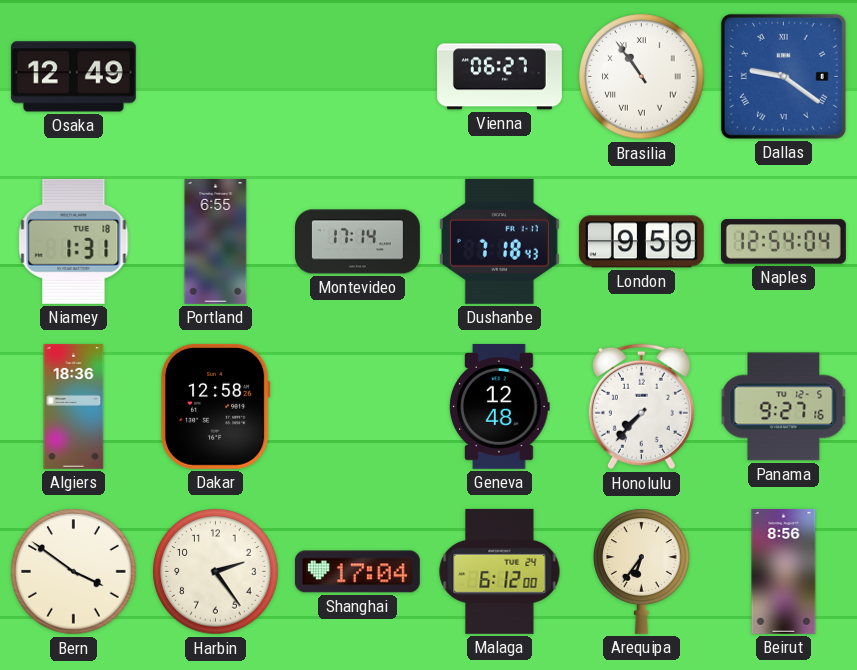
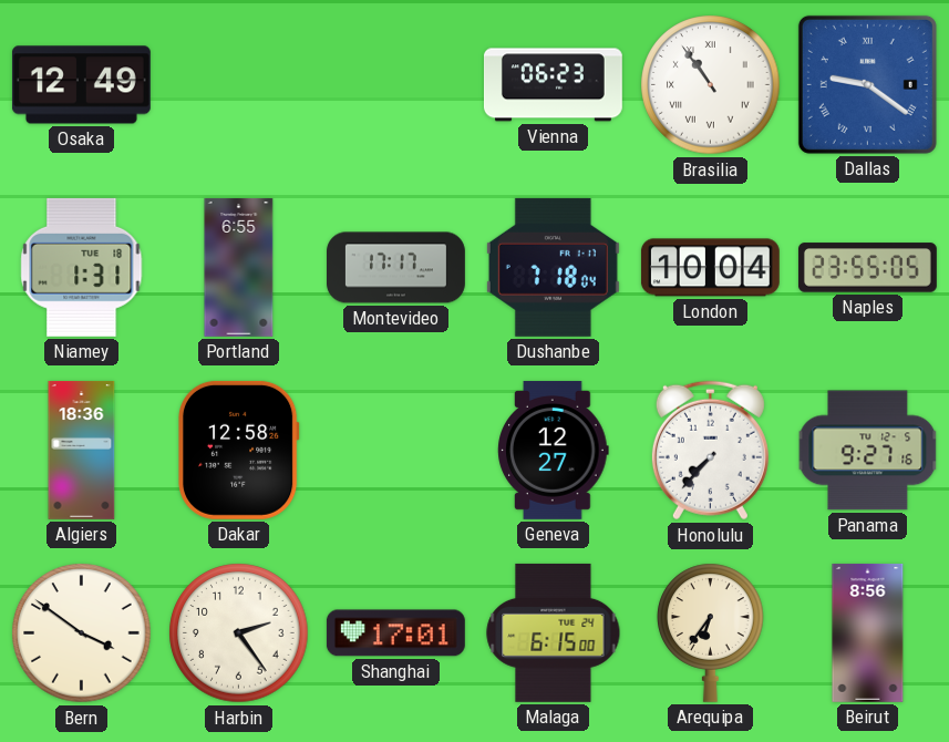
Vienna: 06:27 -> 06:23
Montevideo: 17:14 -> 17:17
Dushanbe: 7:18:43 -> 7:18:04
London: 9:59 -> 10:04
Naples: 12:54 -> 23:55
Geneva: 12:48 -> 12:27
Shanghai: 17:04 -> 17:01
Malaga: 6:12 -> 6:15
